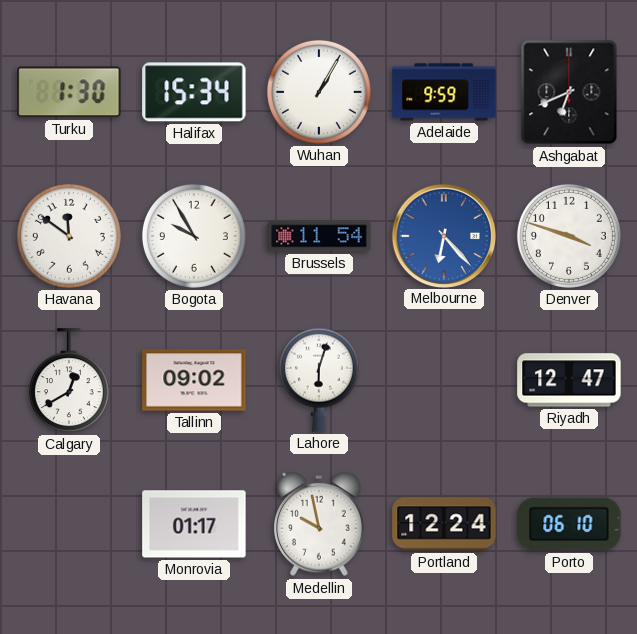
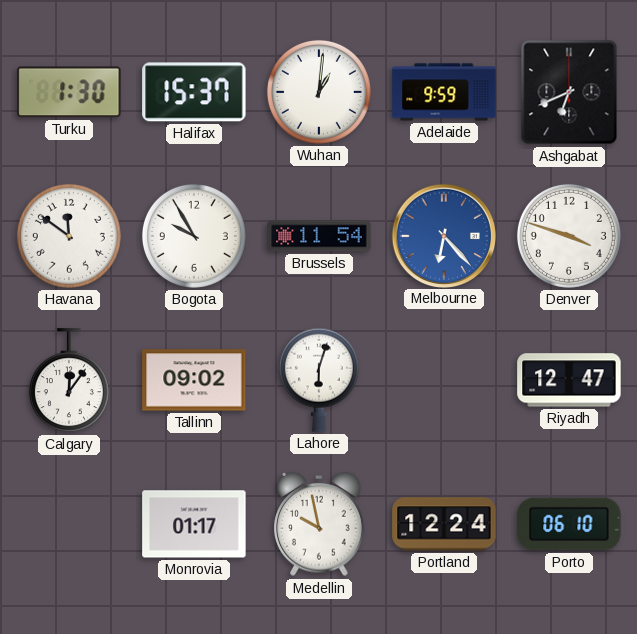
Halifax: 15:34 -> 15:37
Wuhan: 1:05 -> 1:01
Calgary: 12:40 -> 12:06
